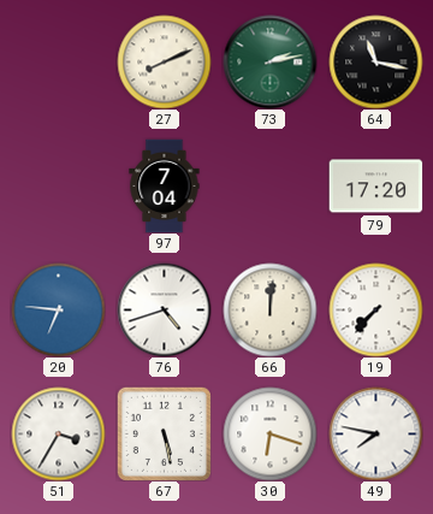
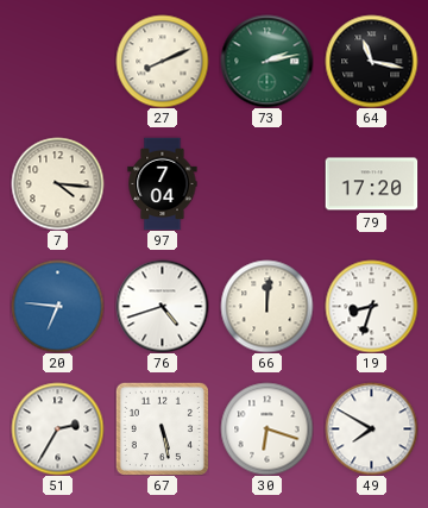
7: none -> 4:16
19: 7:37 -> 8:33
51: 3:35 -> 2:35
49: 7:47 -> 7:50
